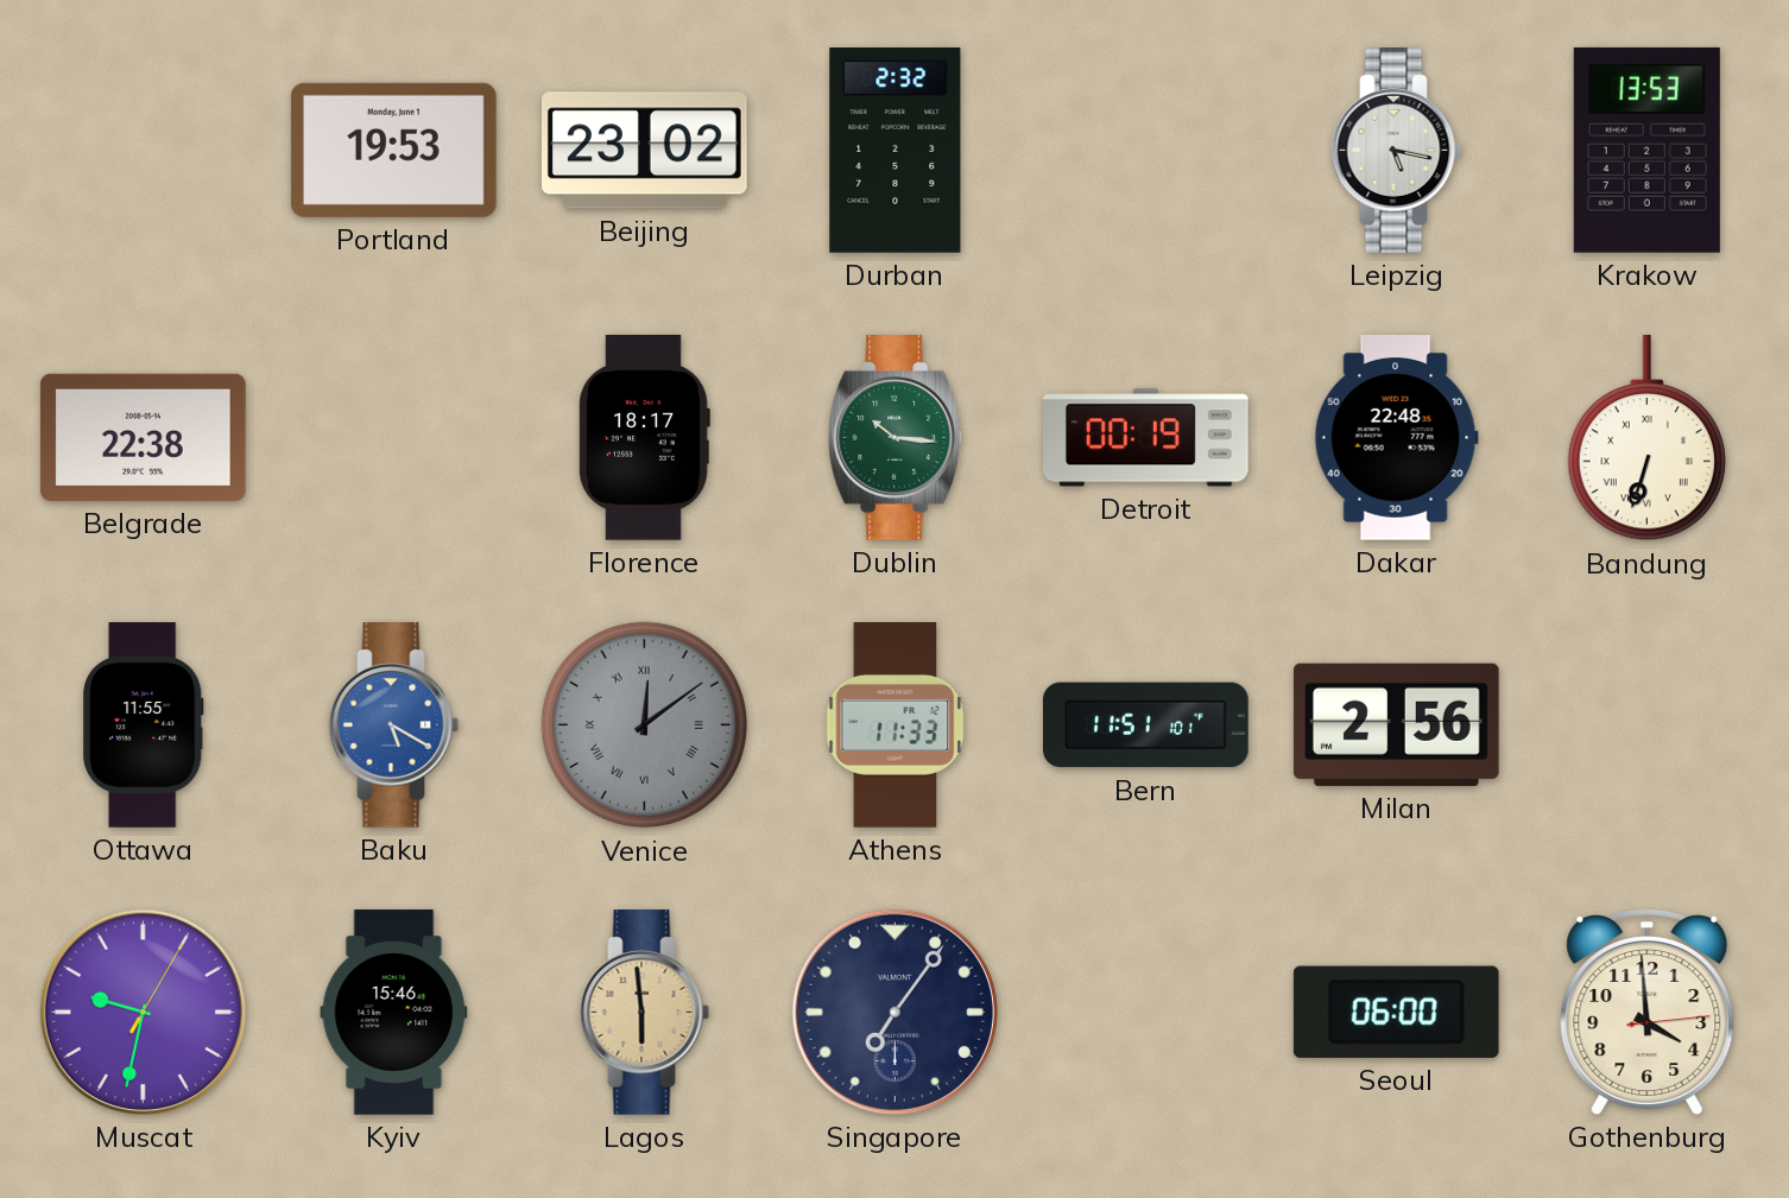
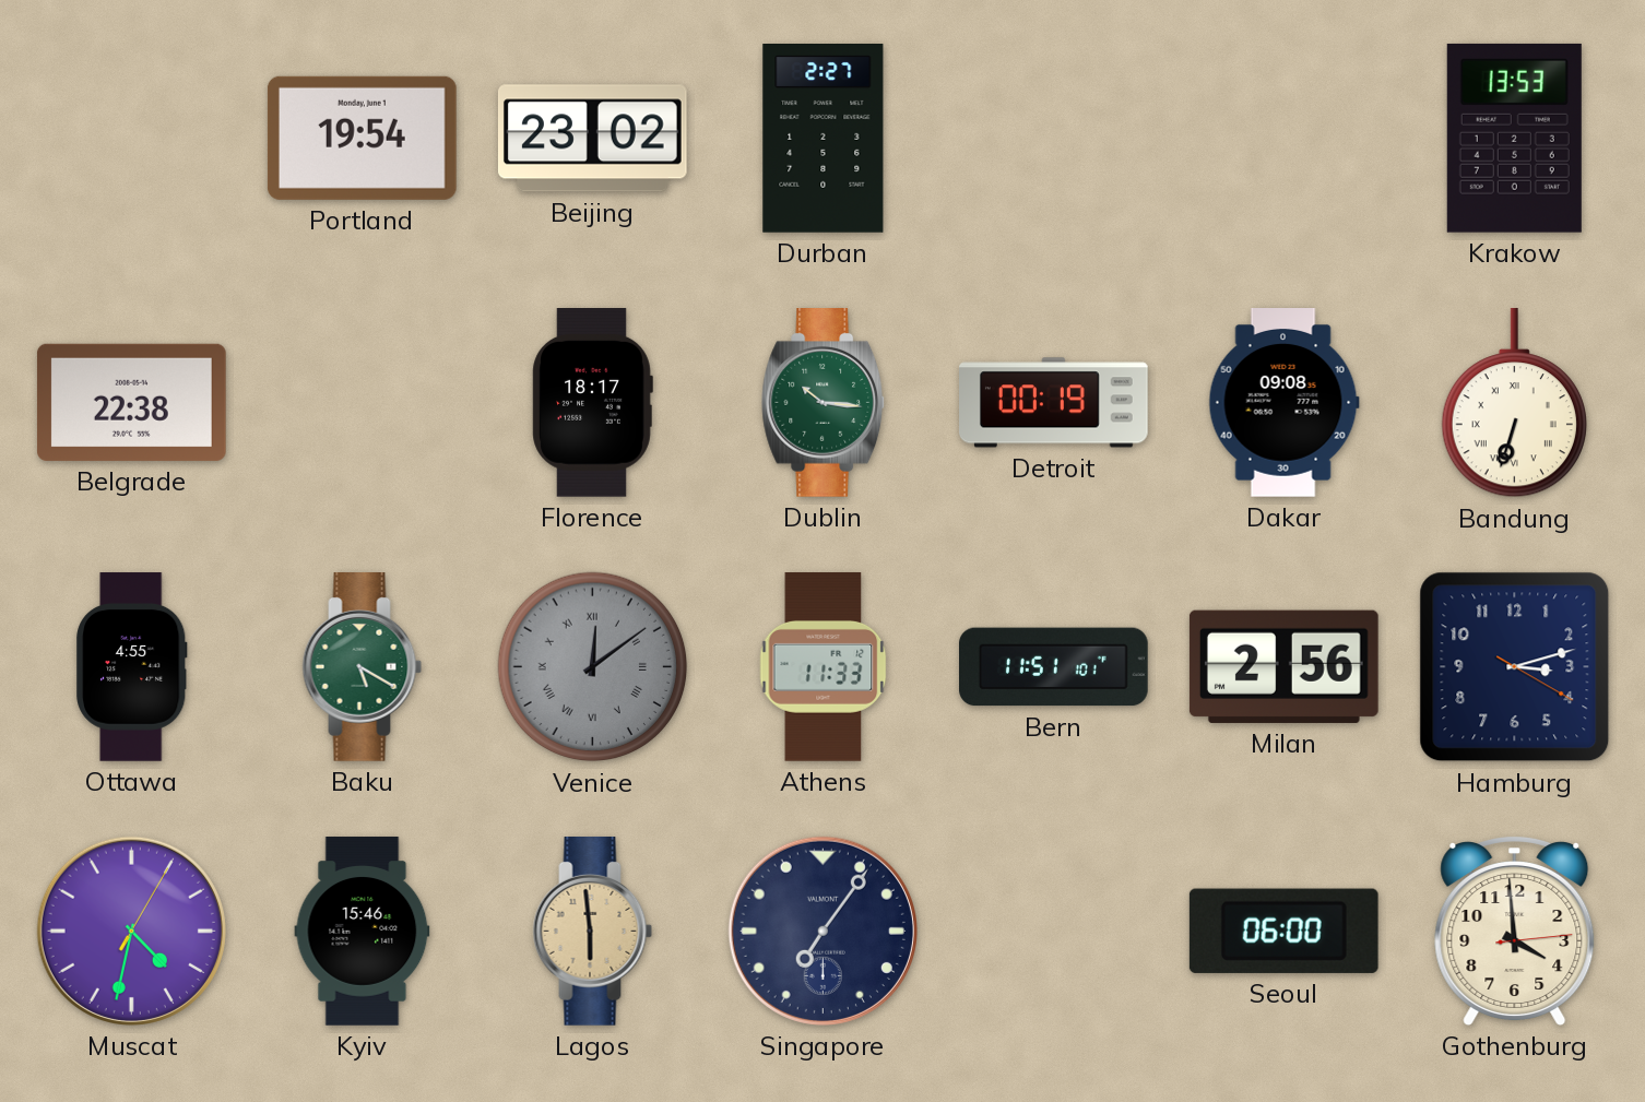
Portland: 19:53 -> 19:54
Durban: 2:32 -> 2:27
Leipzig: 5:17 -> none
Dakar: 22:48 -> 09:08
Ottawa: 11:55 -> 4:55
Baku dial: blue -> green
Hamburg: none -> 3:12
Muscat: 9:32 -> 4:32
